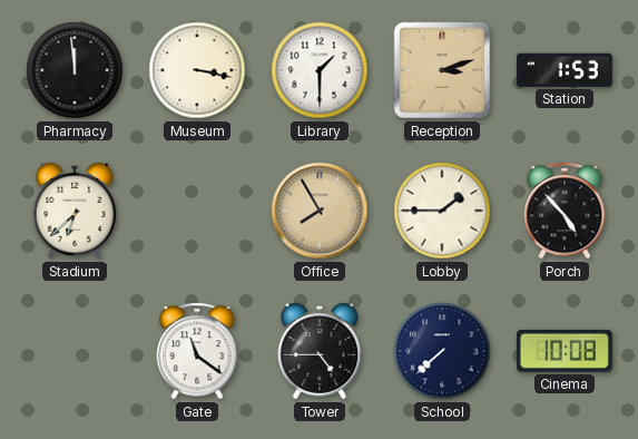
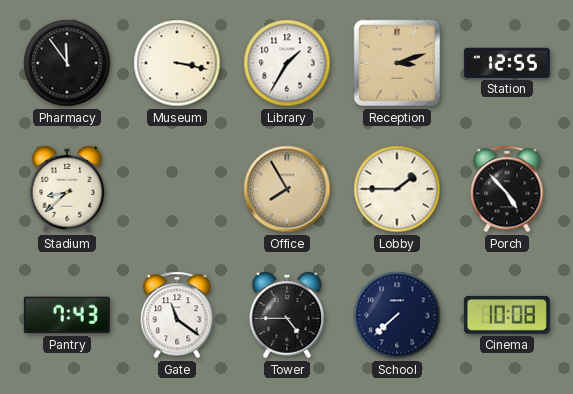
Pharmacy: 11:59 -> 11:54
Library: 1:30 -> 1:35
Station: 1:53 -> 12:55
Stadium: 6:38 -> 8:38
Pantry: none -> 7:43
